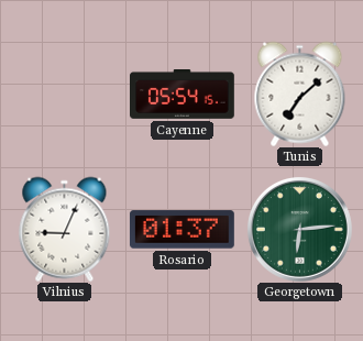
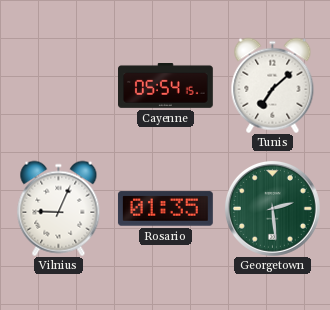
Rosario: 01:37 -> 01:35
Georgetown: 6:14 -> 2:29
